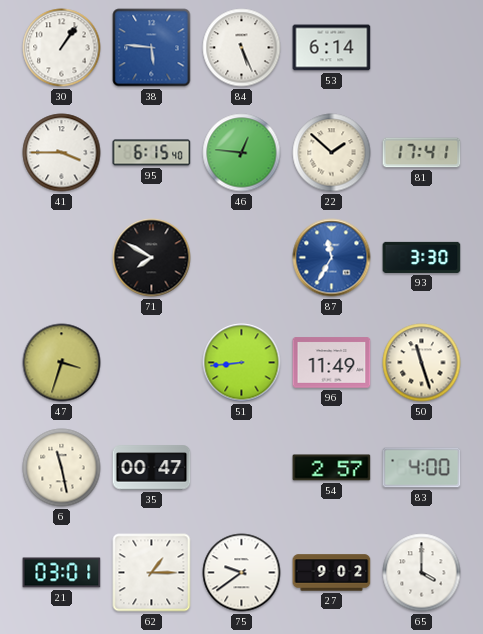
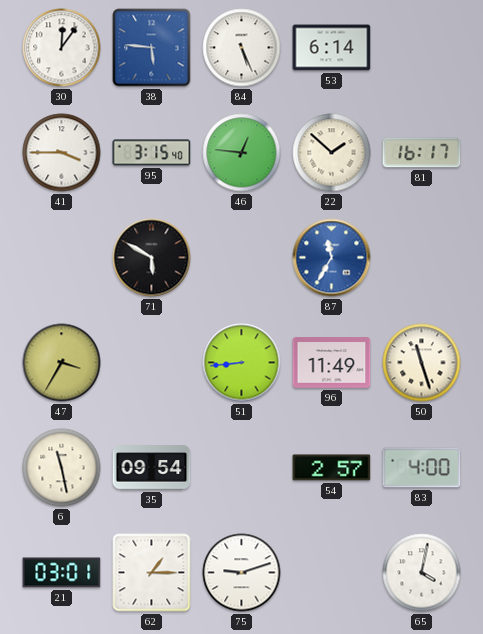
30: 1:06 -> 12:06
95: 6:15 -> 3:15
81: 17:41 -> 16:17
71: 7:50 -> 5:50
93: 3:30 -> none
47: 3:33 -> 3:35
35: 00:47 -> 09:54
75: 9:39 -> 9:12
27: 9:02 -> none
65: 4:00 -> 4:02
